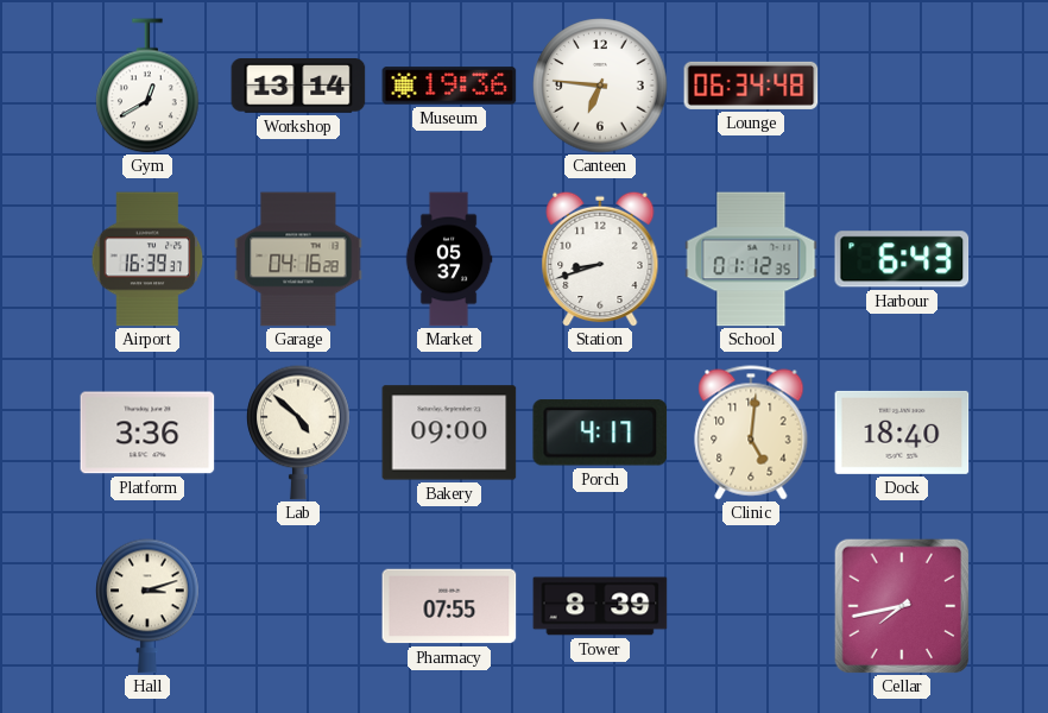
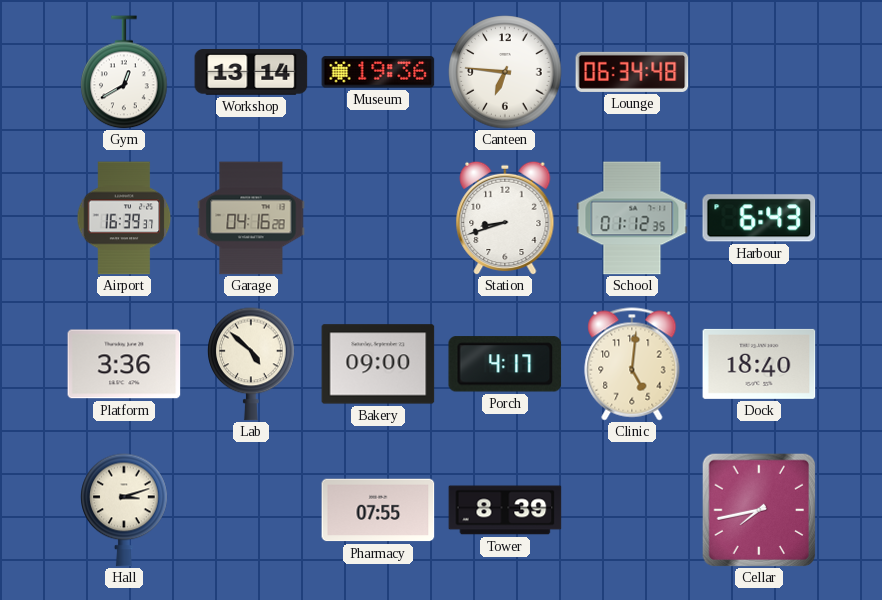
Market: 05:37 -> none
